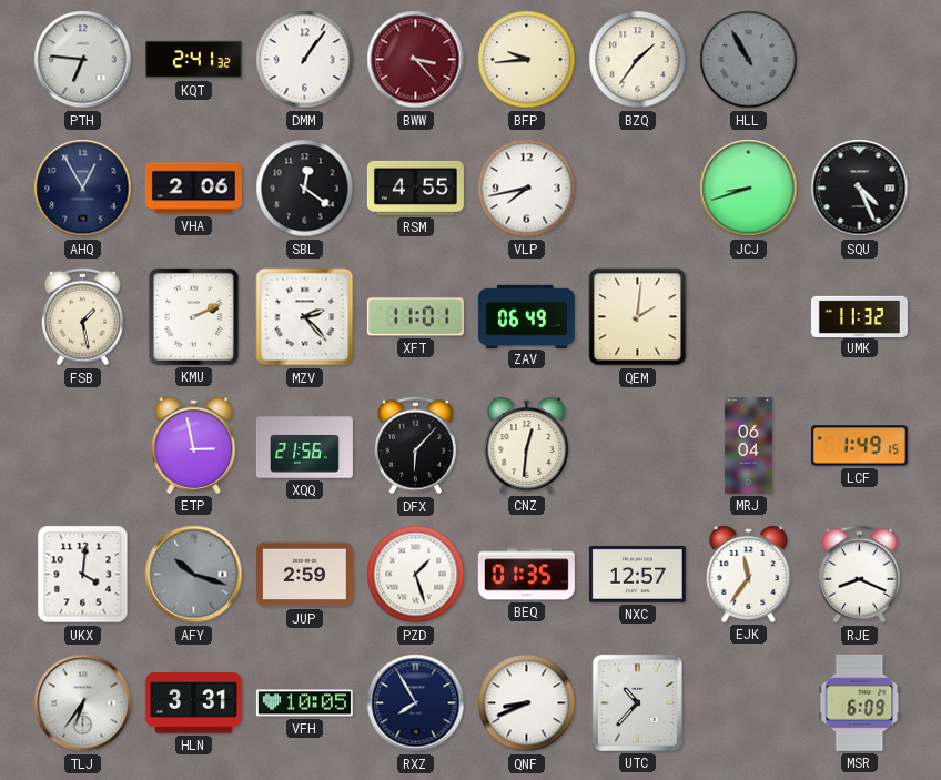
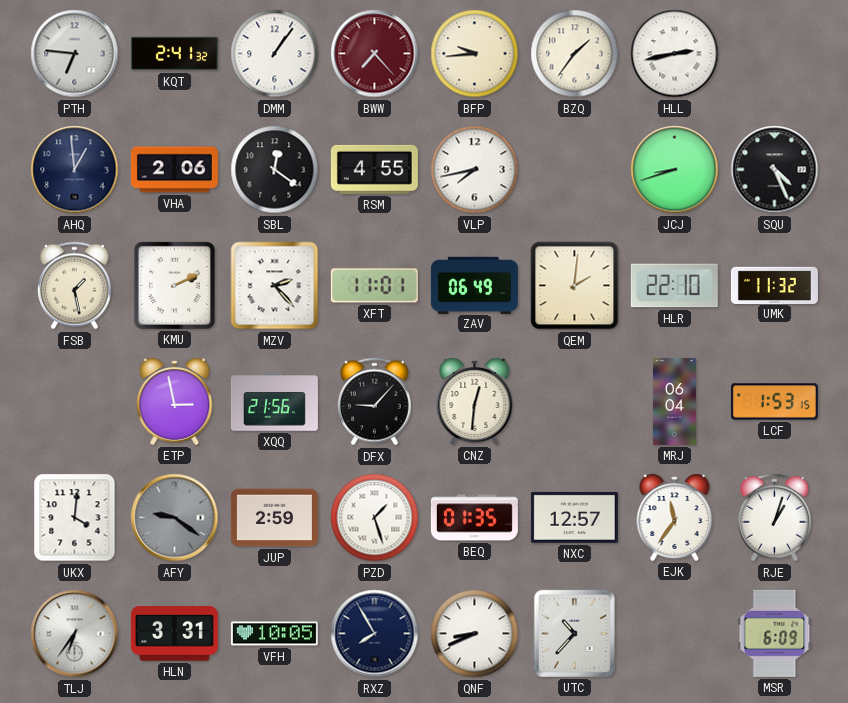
BWW: 3:23 -> 7:23
HLL: 10:55 -> 2:43
HLL dial: grey -> white
AHQ: 12:55 -> 12:59
HLR: none -> 22:10
DFX: 6:07 -> 9:07
LCF: 1:49 -> 1:53
AFY: 10:18 -> 9:21
RJE: 8:19 -> 1:03
